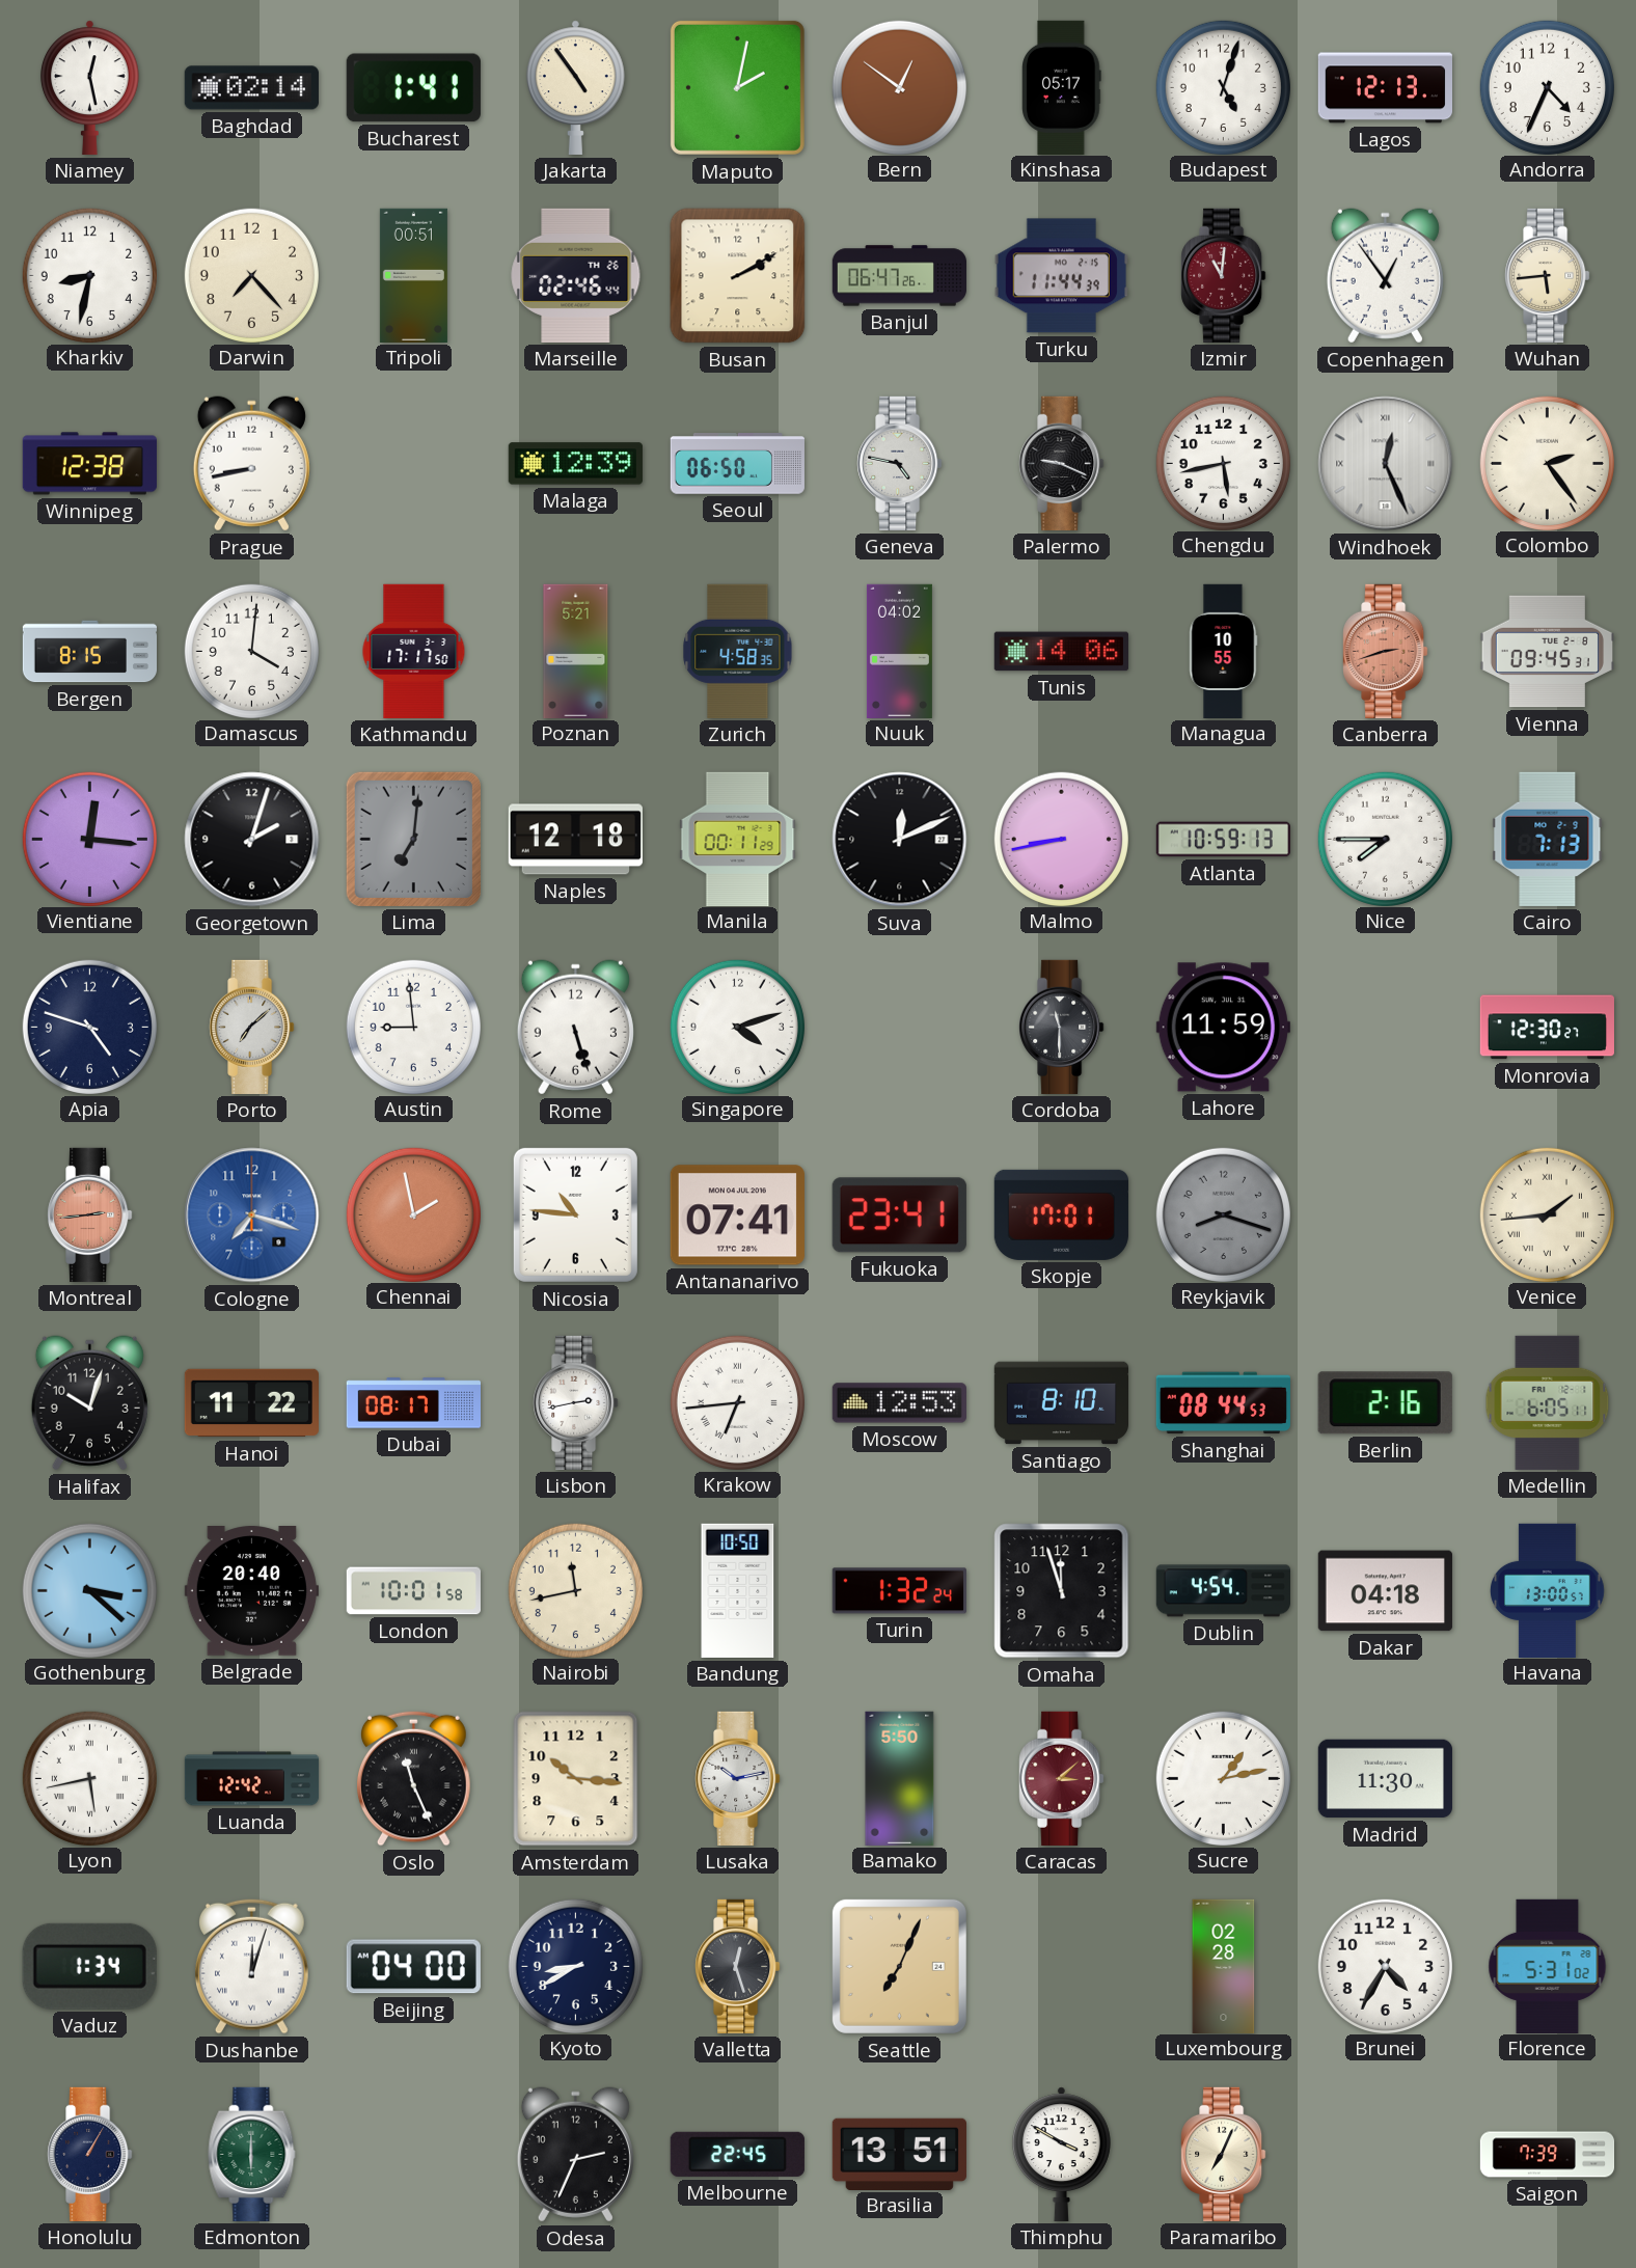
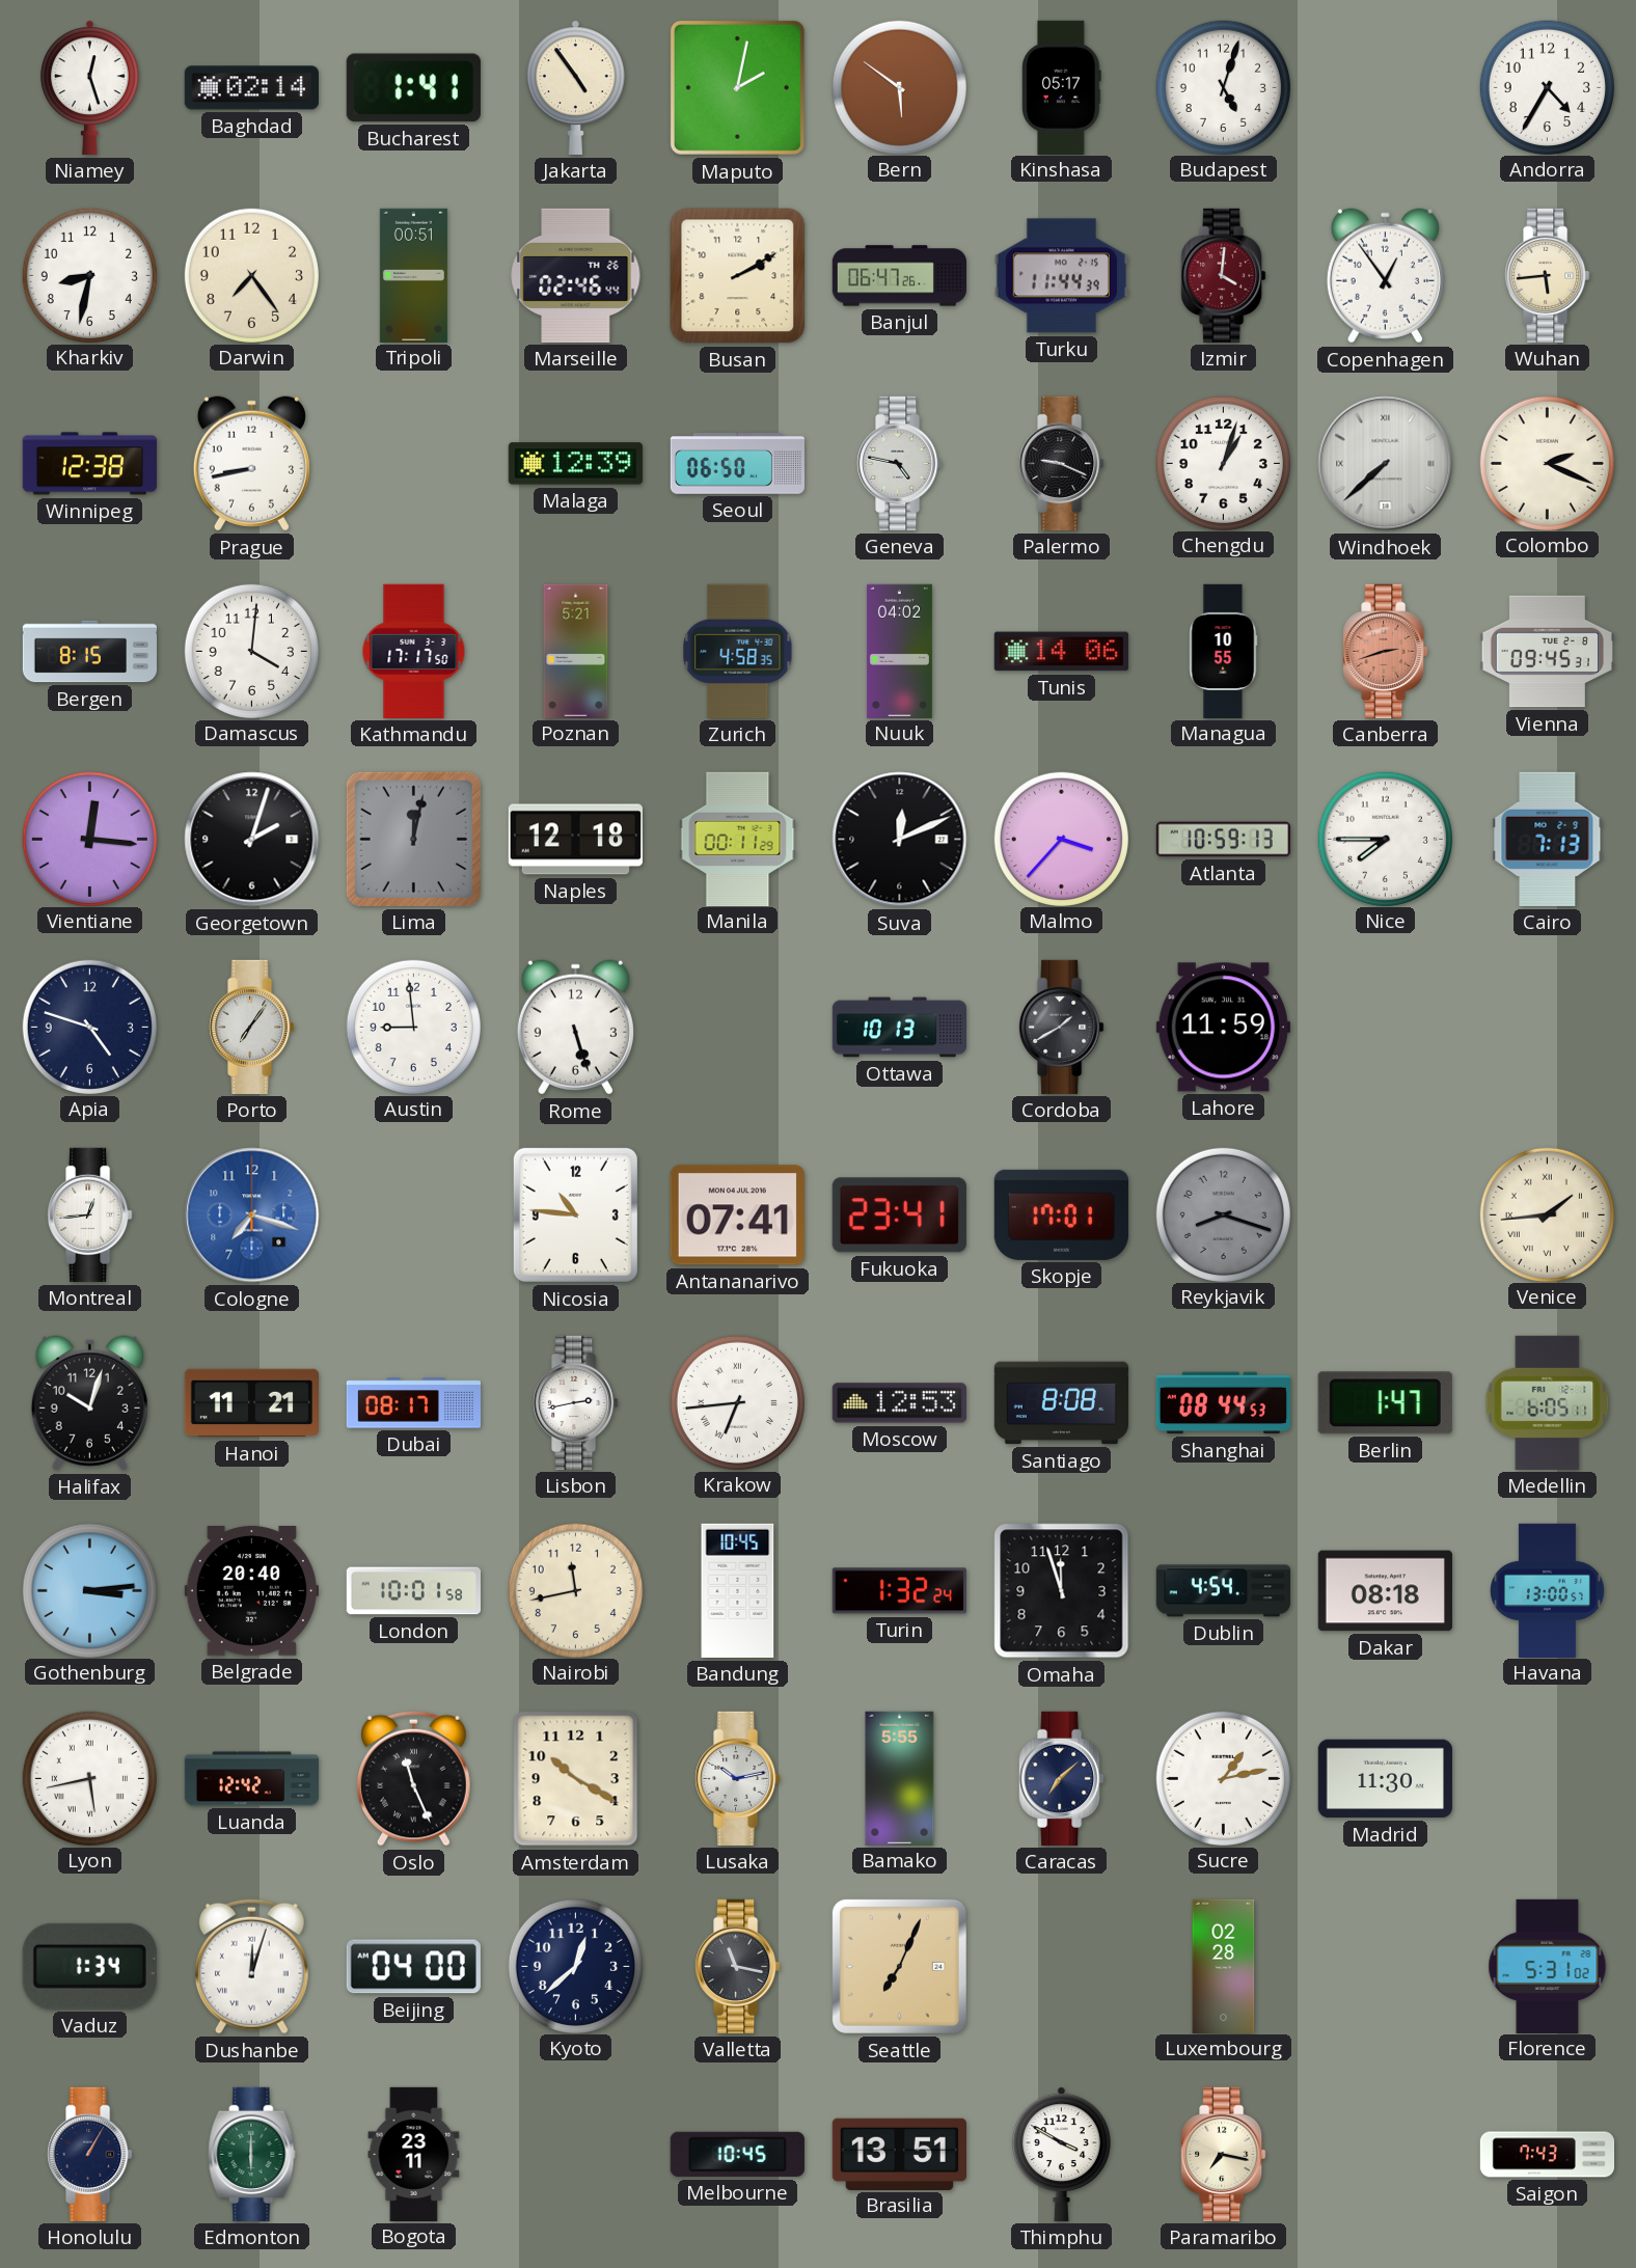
Niamey: 12:28 -> 12:27
Bern: 12:51 -> 5:51
Lagos: 12:13 -> none
Andorra: 4:34 -> 4:35
Darwin: 7:23 -> 7:24
Izmir: 11:01 -> 4:01
Chengdu: 5:43 -> 1:03
Windhoek: 12:26 -> 7:38
Colombo: 2:24 -> 2:19
Lima: 7:01 -> 12:02
Malmo: 8:43 -> 3:37
Porto: 7:08 -> 7:06
Singapore: 4:12 -> none
Ottawa: none -> 10:13
Cordoba: 11:30 -> 1:40
Monrovia: 12:30 -> none
Montreal: 2:44 -> 12:44
Montreal dial: salmon -> white
Chennai: 1:58 -> none
Hanoi: 11:22 -> 11:21
Santiago: 8:10 -> 8:08
Berlin: 2:16 -> 1:47
Gothenburg: 3:22 -> 3:14
Bandung: 10:50 -> 10:45
Dakar: 04:18 -> 08:18
Amsterdam: 10:16 -> 10:20
Bamako: 5:50 -> 5:55
Caracas: 3:08 -> 7:08
Caracas dial: burgundy -> navy
Kyoto: 8:40 -> 12:38
Valletta: 12:27 -> 11:17
Brunei: 4:35 -> none
Bogota: none -> 23:11
Odesa: 2:34 -> none
Melbourne: 22:45 -> 10:45
Paramaribo: 7:04 -> 7:17
Saigon: 7:39 -> 7:43
